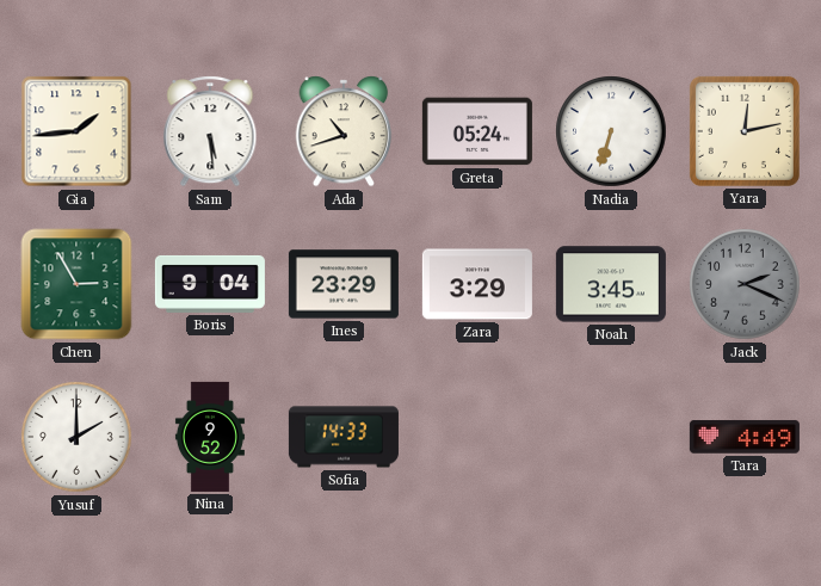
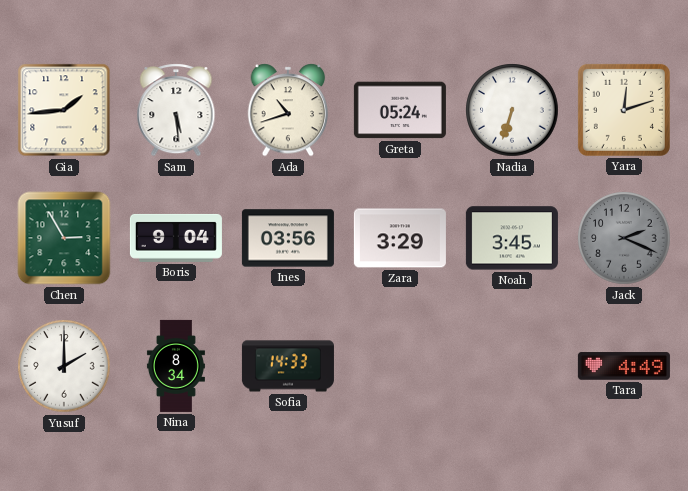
Yara: 12:13 -> 12:12
Ines: 23:29 -> 03:56
Nina: 9:52 -> 8:34
